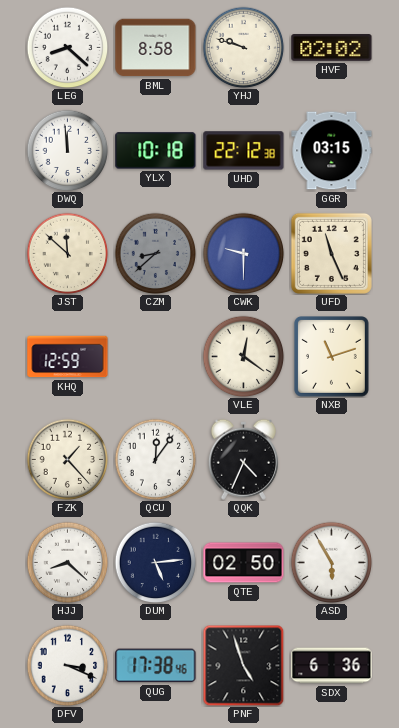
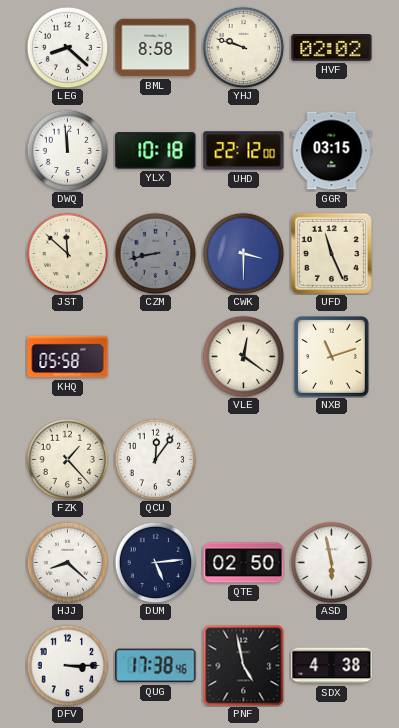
UHD: 22:12:38 -> 22:12:00
CZM: 8:38 -> 8:43
CWK: 9:30 -> 3:30
KHQ: 12:59 -> 05:58
QQK: 4:34 -> none
ASD: 5:55 -> 5:58
DFV: 3:19 -> 3:15
PNF: 4:57 -> 4:58
SDX: 6:36 -> 4:38
